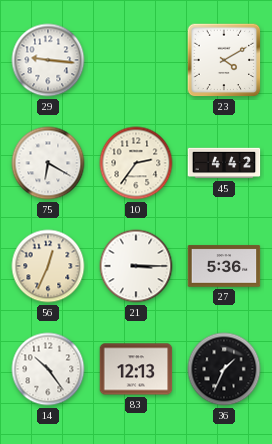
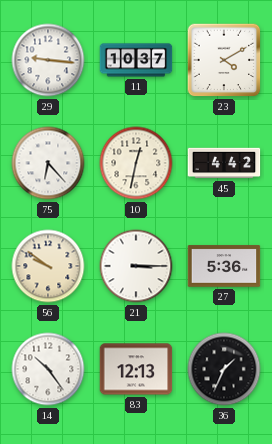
11: none -> 10:37
75: 6:20 -> 6:23
10: 2:36 -> 12:32
56: 12:34 -> 9:51
